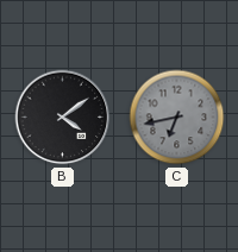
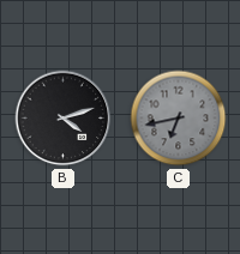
B: 4:09 -> 4:12
